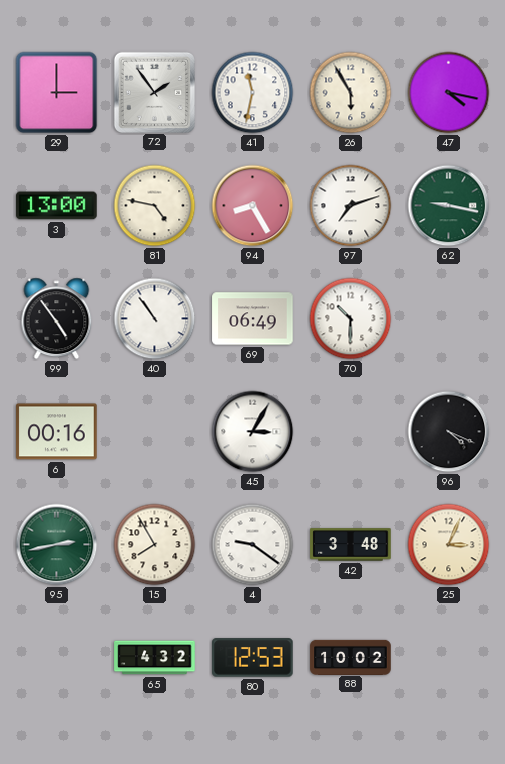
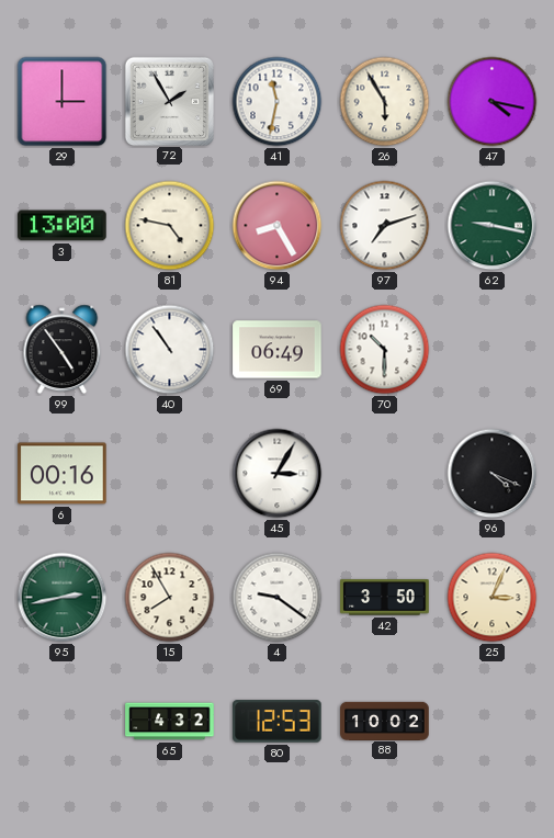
72: 1:54 -> 1:55
42: 3:48 -> 3:50
